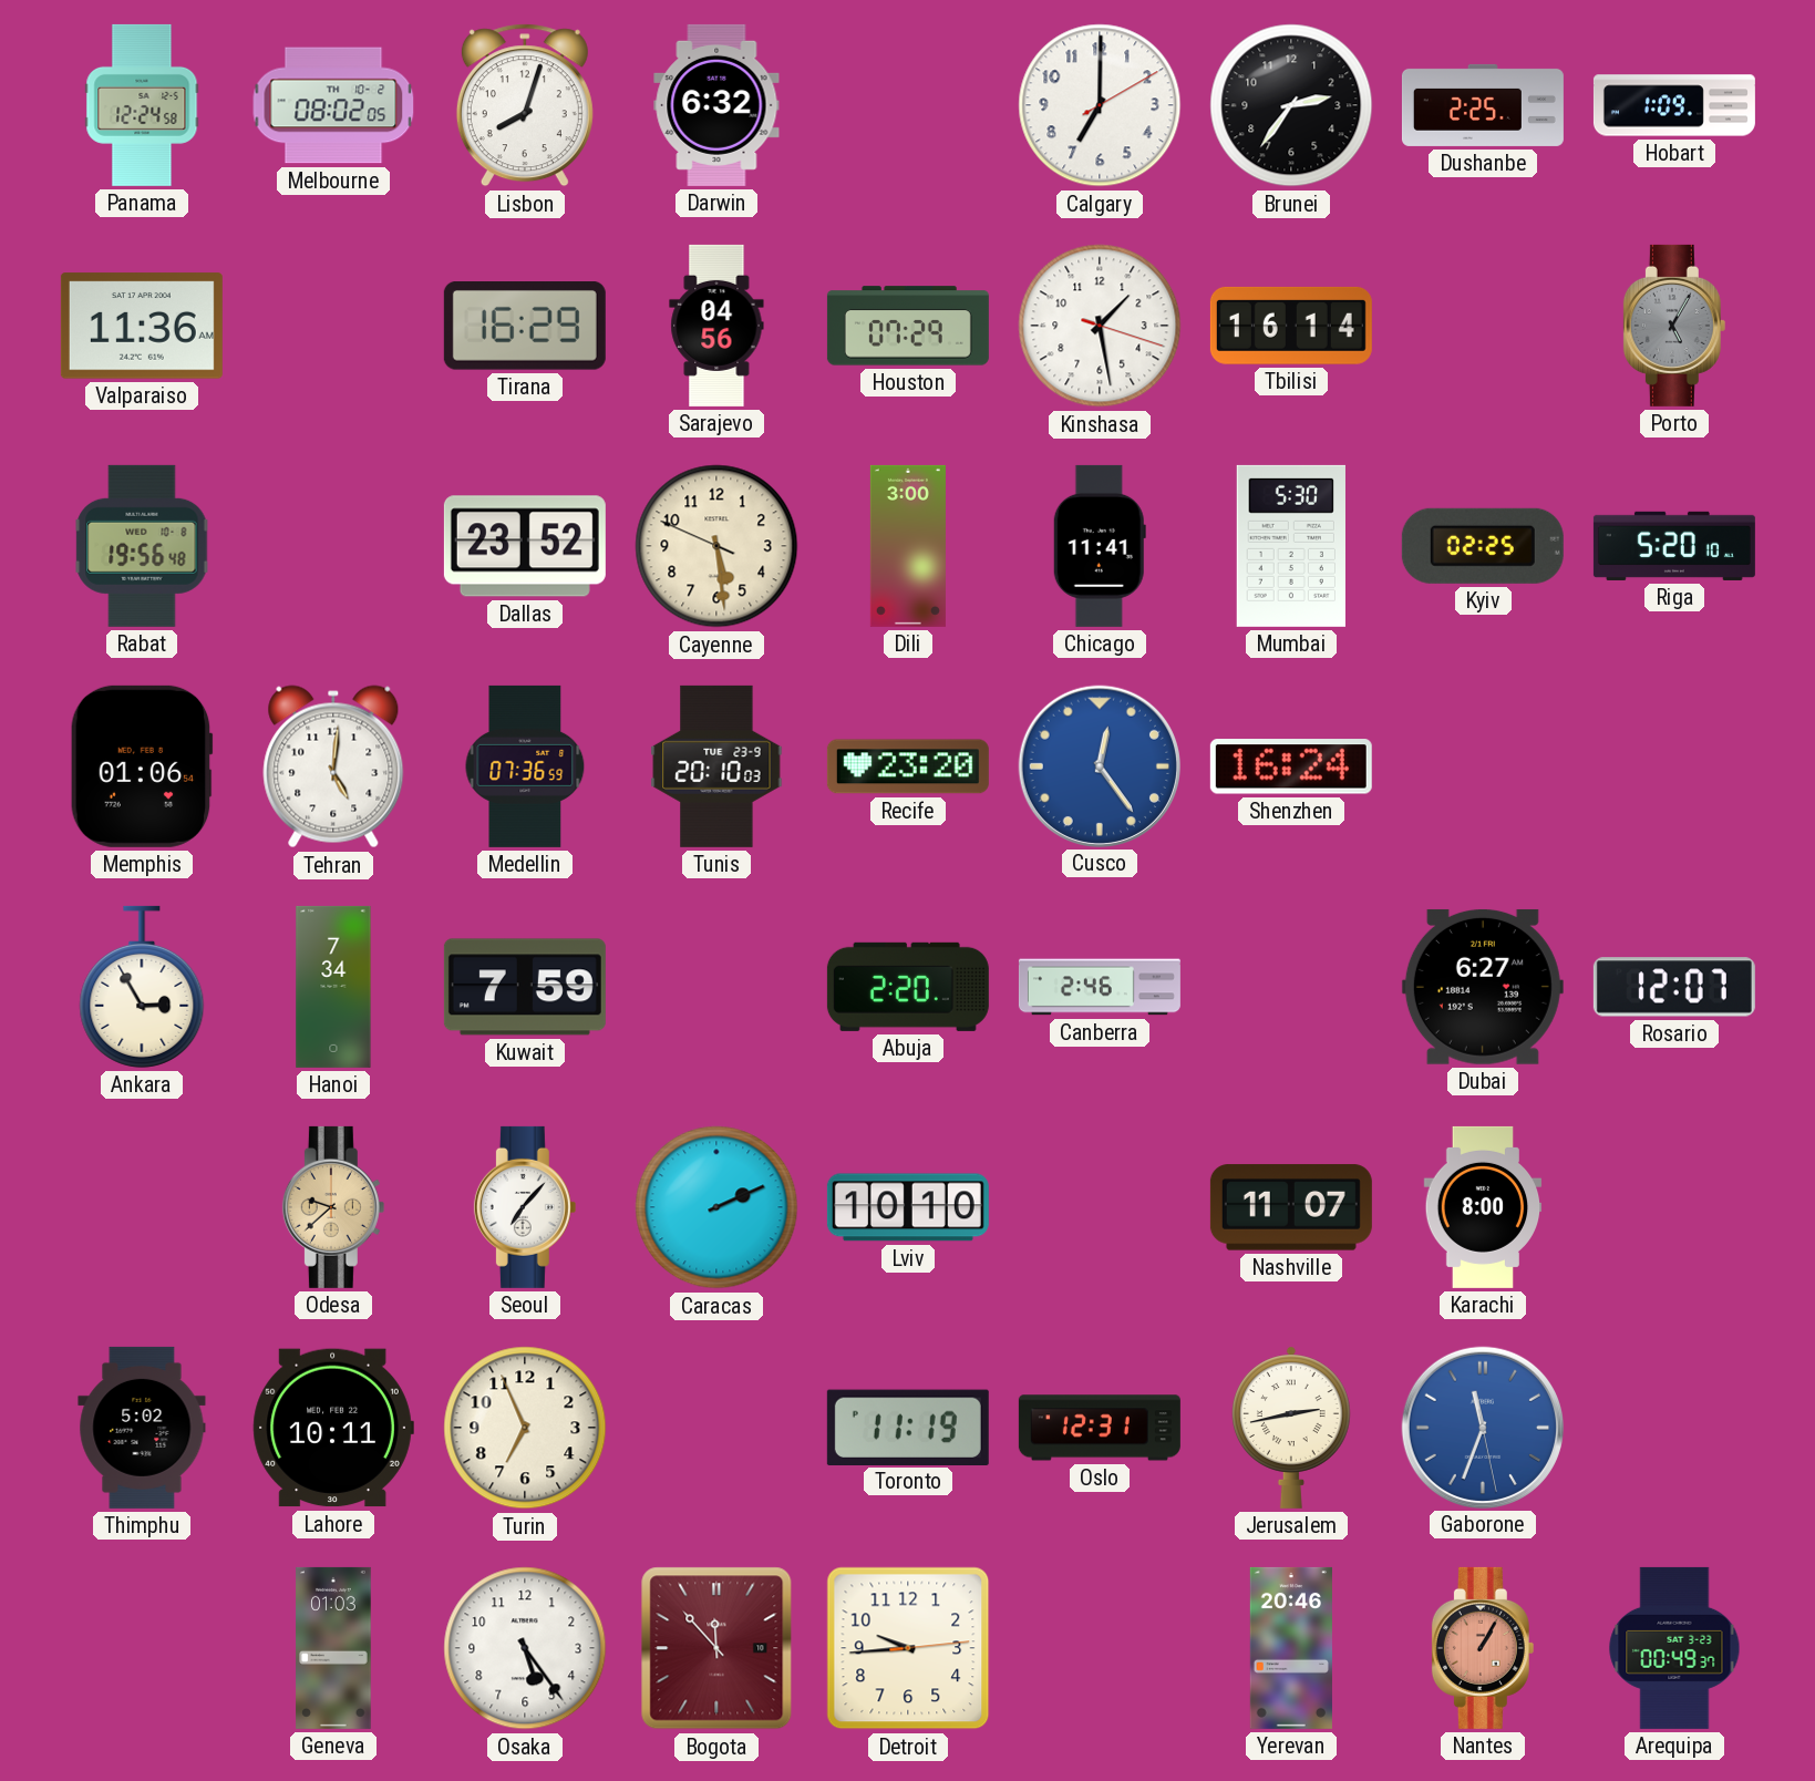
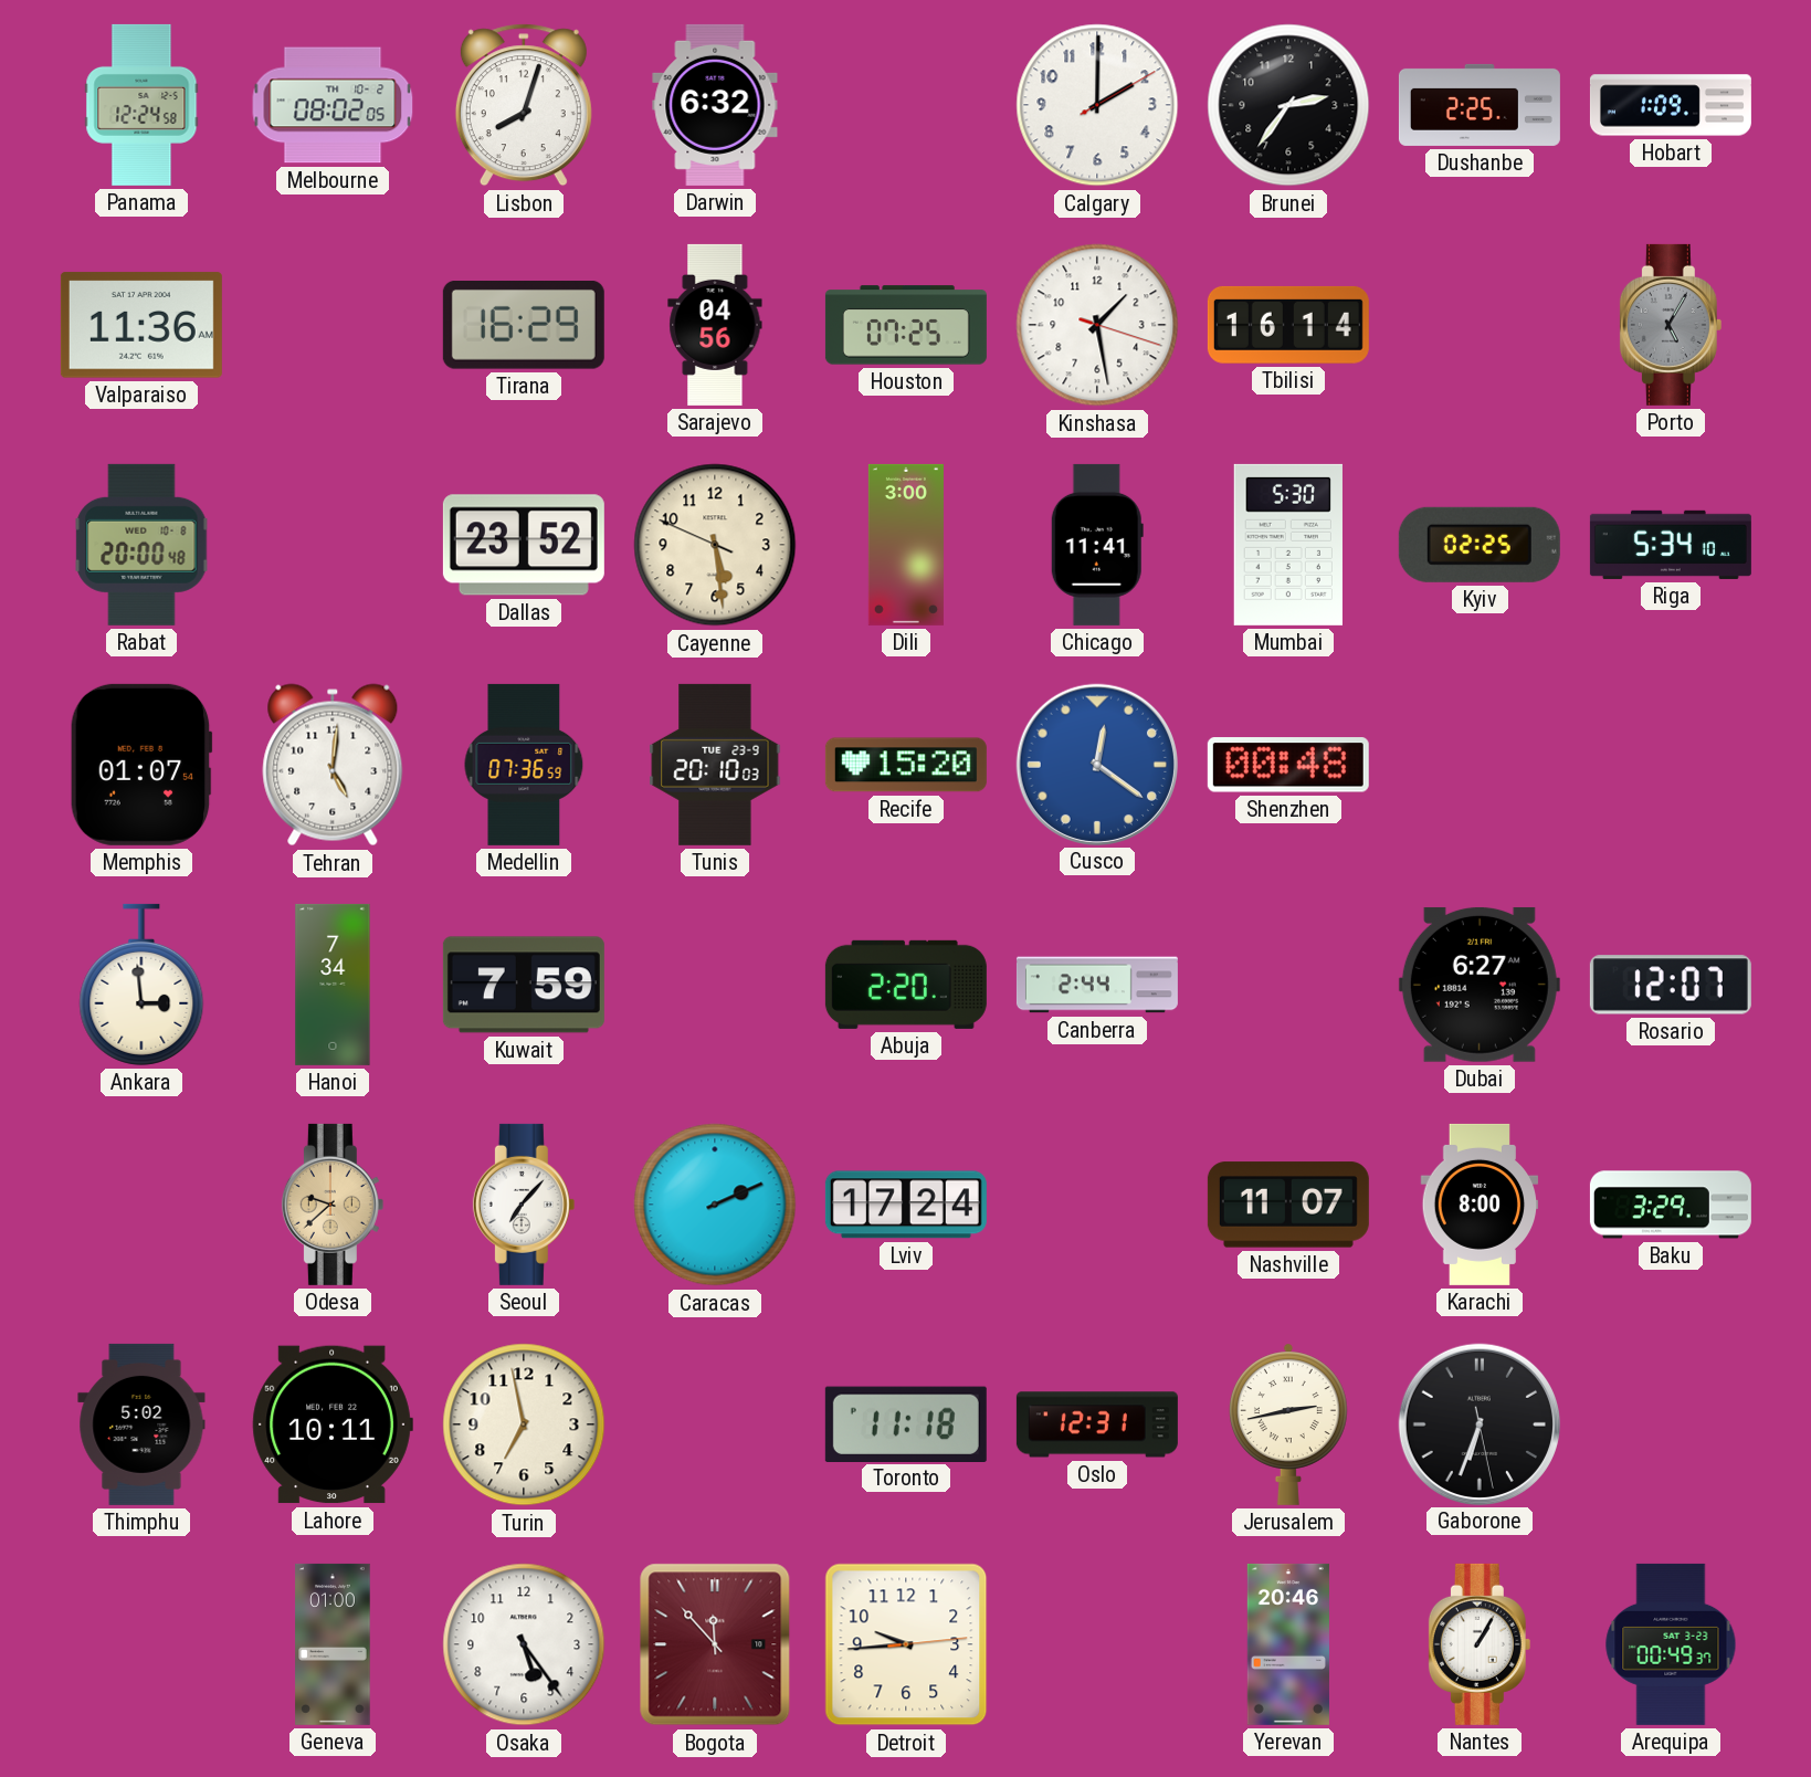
Calgary: 7:00 -> 2:00
Houston: 07:29 -> 07:25
Rabat: 19:56 -> 20:00
Riga: 5:20 -> 5:34
Memphis: 01:06 -> 01:07
Recife: 23:20 -> 15:20
Cusco: 12:24 -> 12:21
Shenzhen: 16:24 -> 00:48
Ankara: 2:55 -> 2:59
Canberra: 2:46 -> 2:44
Lviv: 10:10 -> 17:24
Baku: none -> 3:29
Turin: 6:56 -> 6:58
Toronto: 11:19 -> 11:18
Gaborone: 11:33 -> 6:33
Gaborone dial: blue -> black
Geneva: 01:03 -> 01:00
Nantes dial: salmon -> white
